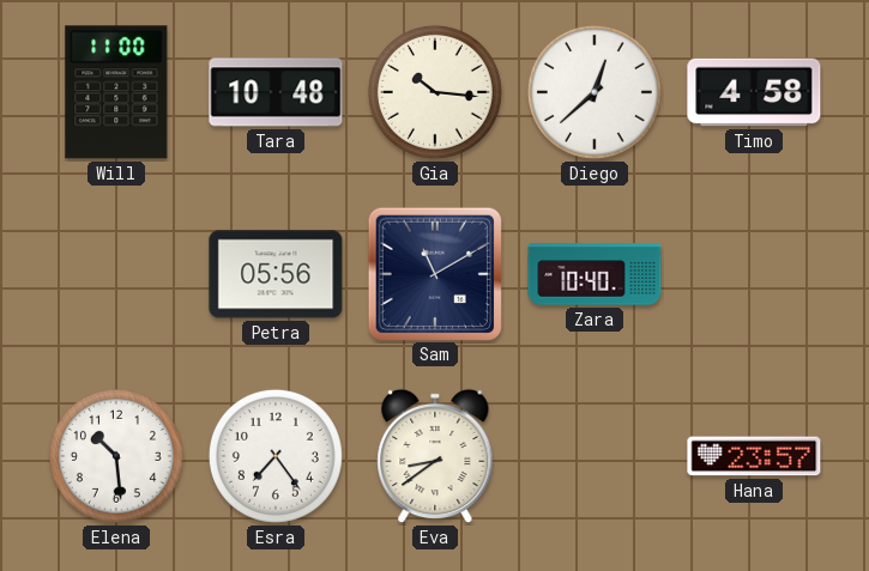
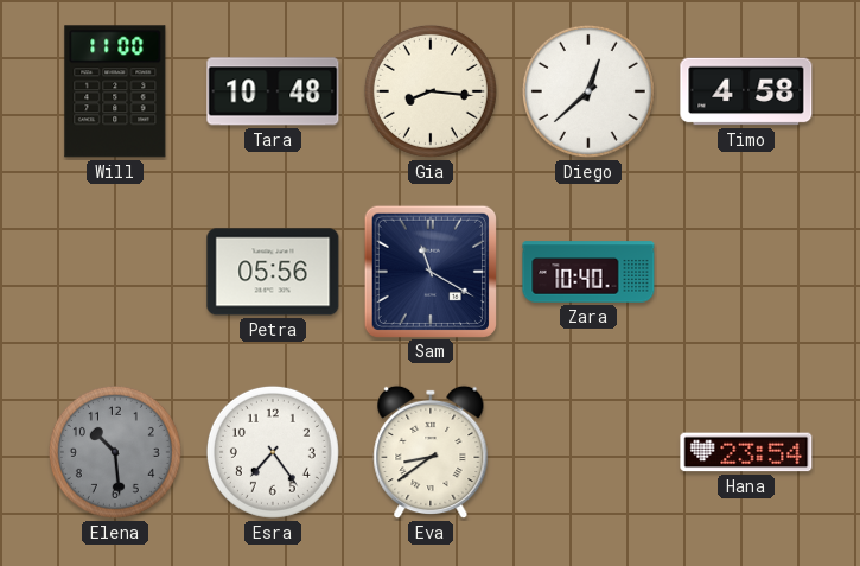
Gia: 10:16 -> 8:16
Sam: 11:10 -> 11:20
Elena dial: white -> grey
Hana: 23:57 -> 23:54
